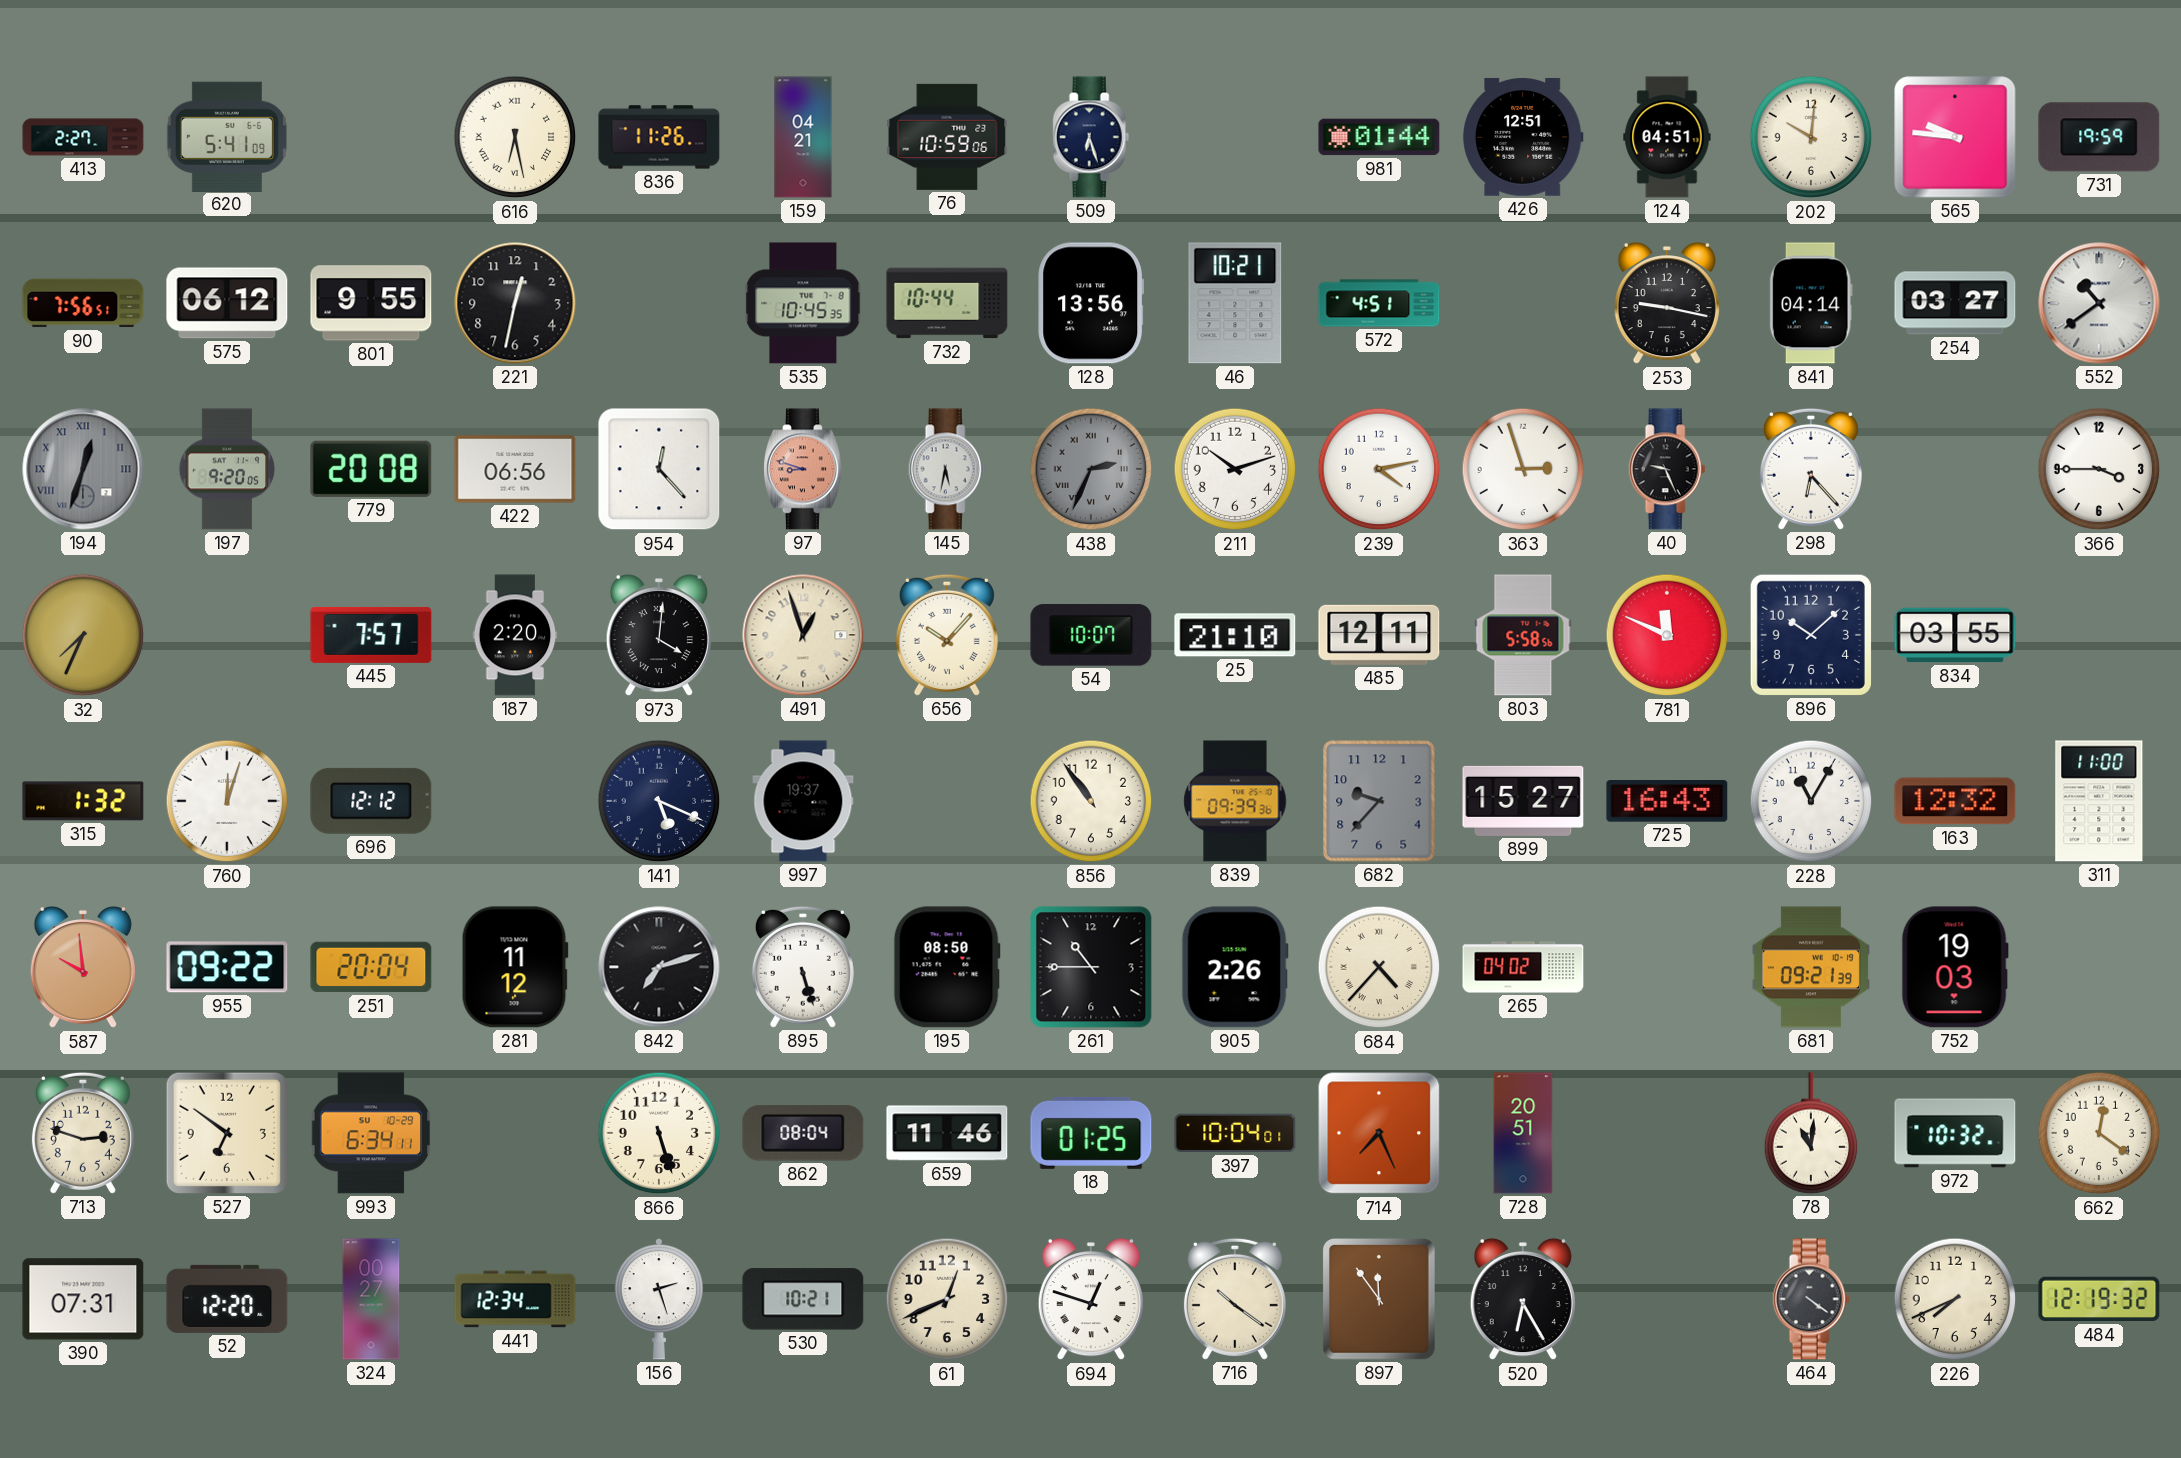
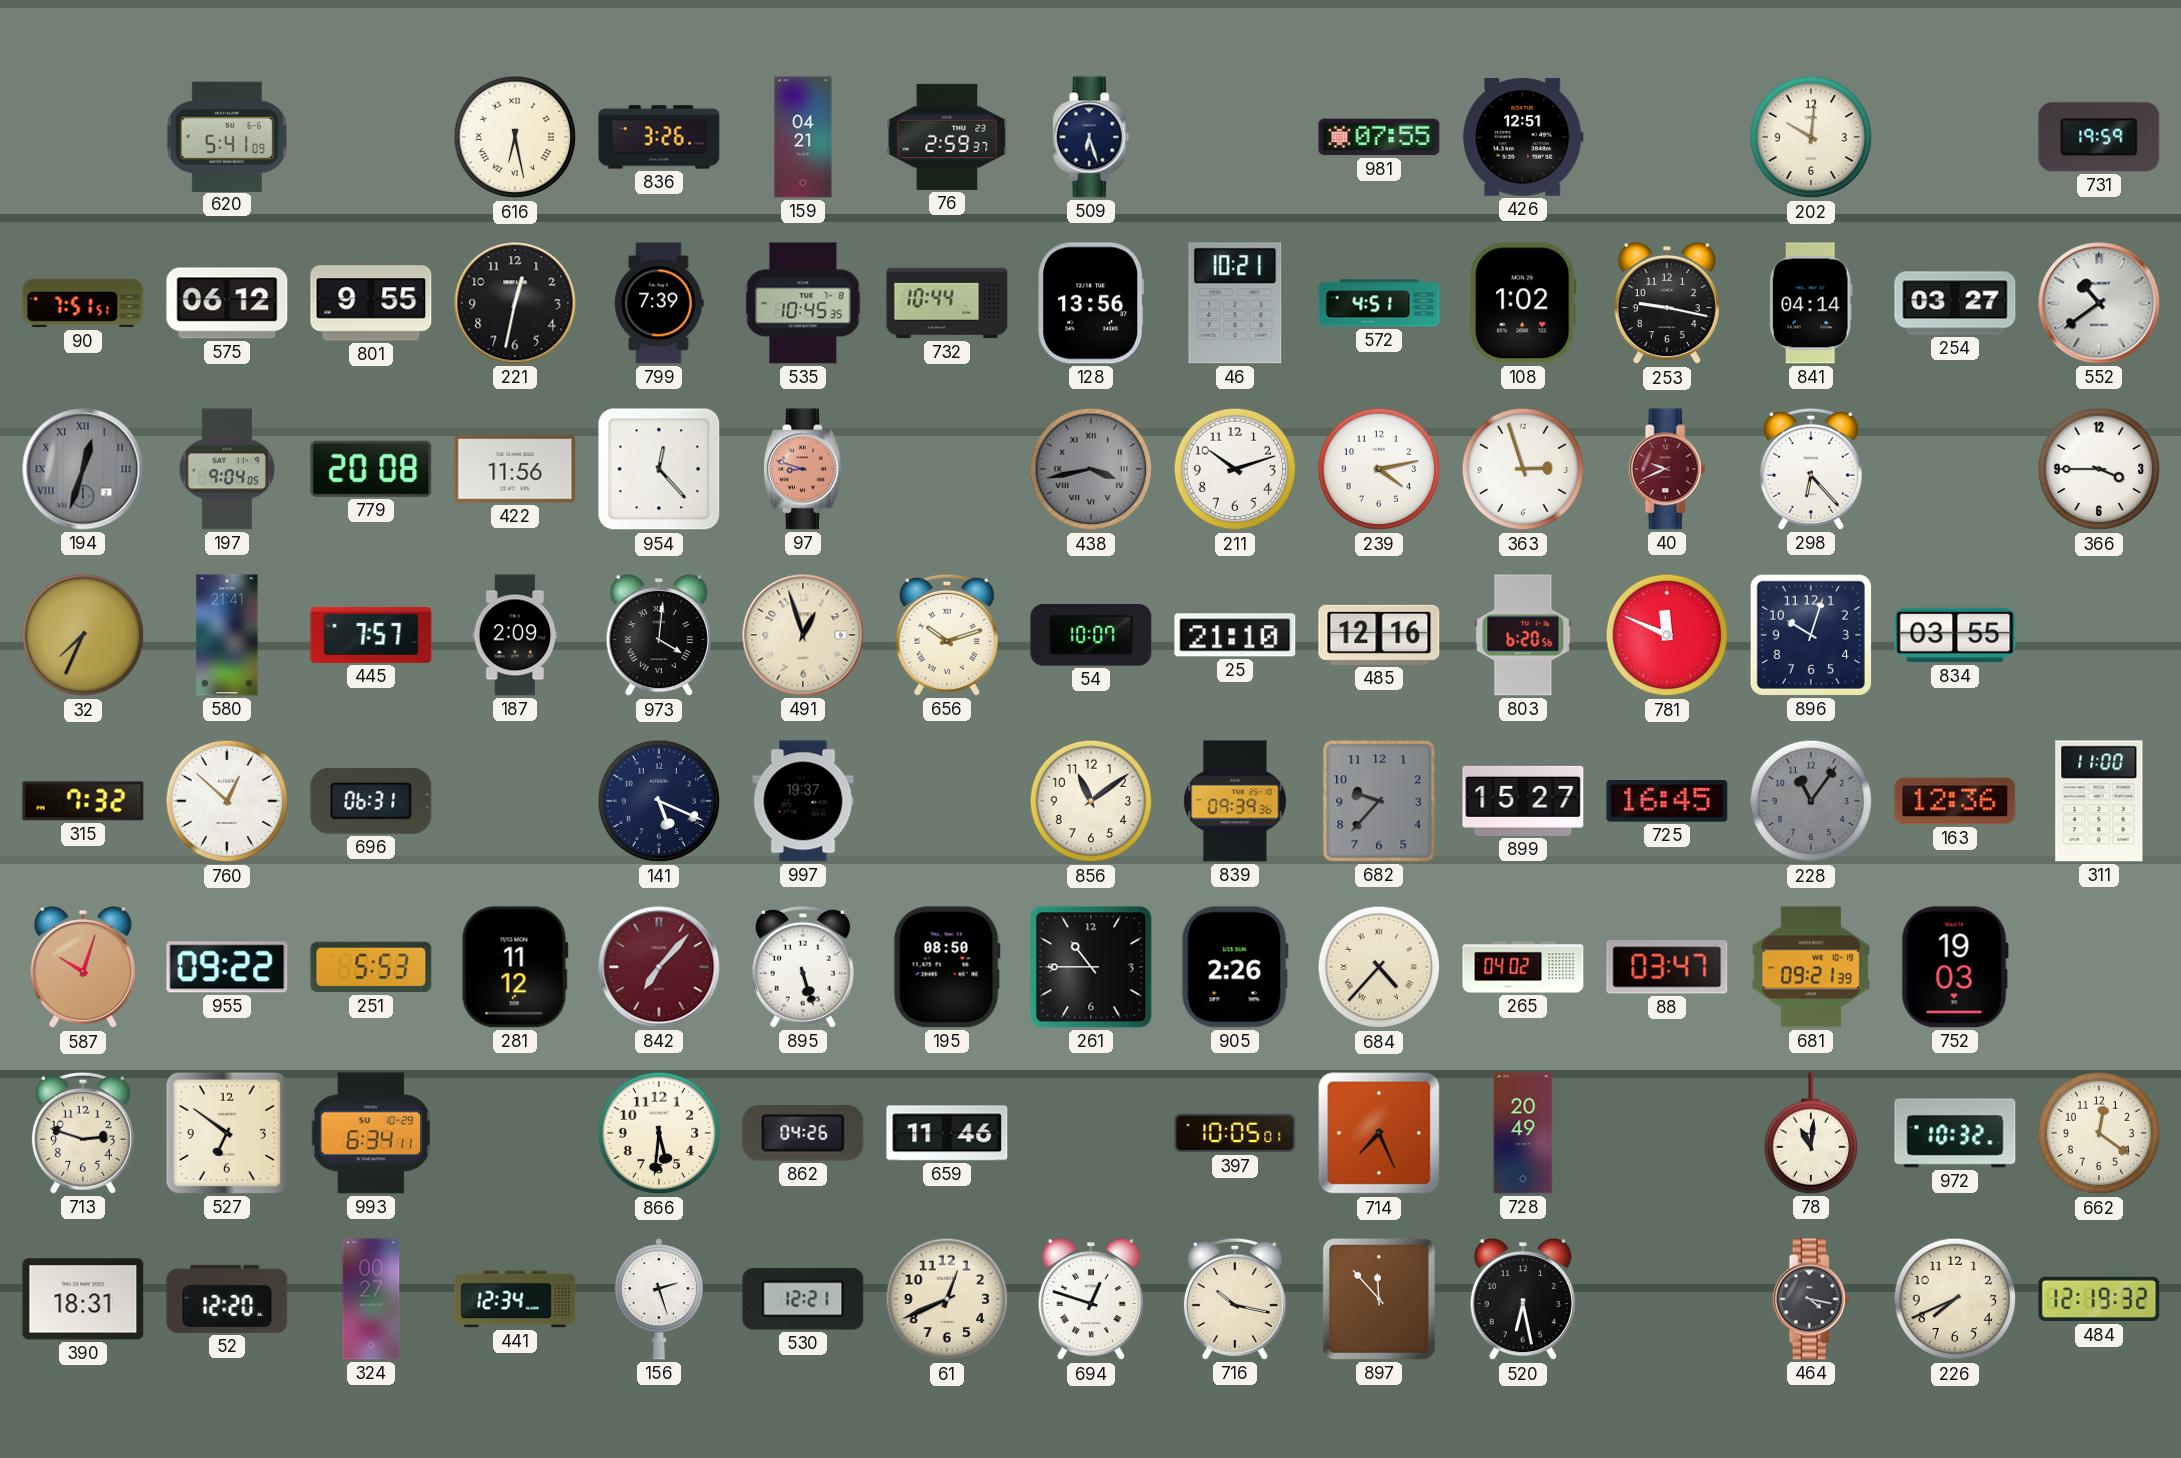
413: 2:27 -> none
836: 11:26 -> 3:26
76: 10:59 -> 2:59
981: 01:44 -> 07:55
124: 04:51 -> none
565: 9:46 -> none
90: 7:56 -> 7:51
799: none -> 7:39
108: none -> 1:02
197: 9:20 -> 9:04
422: 06:56 -> 11:56
145: 5:32 -> none
438: 2:34 -> 3:43
40: 9:26 -> 9:41
40 dial: black -> burgundy
580: none -> 21:41
187: 2:20 -> 2:09
656: 10:07 -> 10:12
485: 12:11 -> 12:16
803: 5:58 -> 6:20
896: 10:08 -> 10:03
315: 1:32 -> 7:32
760: 12:03 -> 12:52
696: 12:12 -> 06:31
856: 10:54 -> 11:09
725: 16:43 -> 16:45
228: 11:05 -> 11:06
228 dial: white -> grey
163: 12:32 -> 12:36
587: 9:59 -> 10:03
251: 20:04 -> 5:53
842: 7:12 -> 7:07
842 dial: black -> burgundy
88: none -> 03:47
866: 5:27 -> 5:31
862: 08:04 -> 04:26
18: 01:25 -> none
397: 10:04 -> 10:05
728: 20:51 -> 20:49
390: 07:31 -> 18:31
530: 10:21 -> 12:21
716: 10:21 -> 10:17
897: 11:54 -> 11:53
520: 6:25 -> 6:28
464: 4:21 -> 4:17
